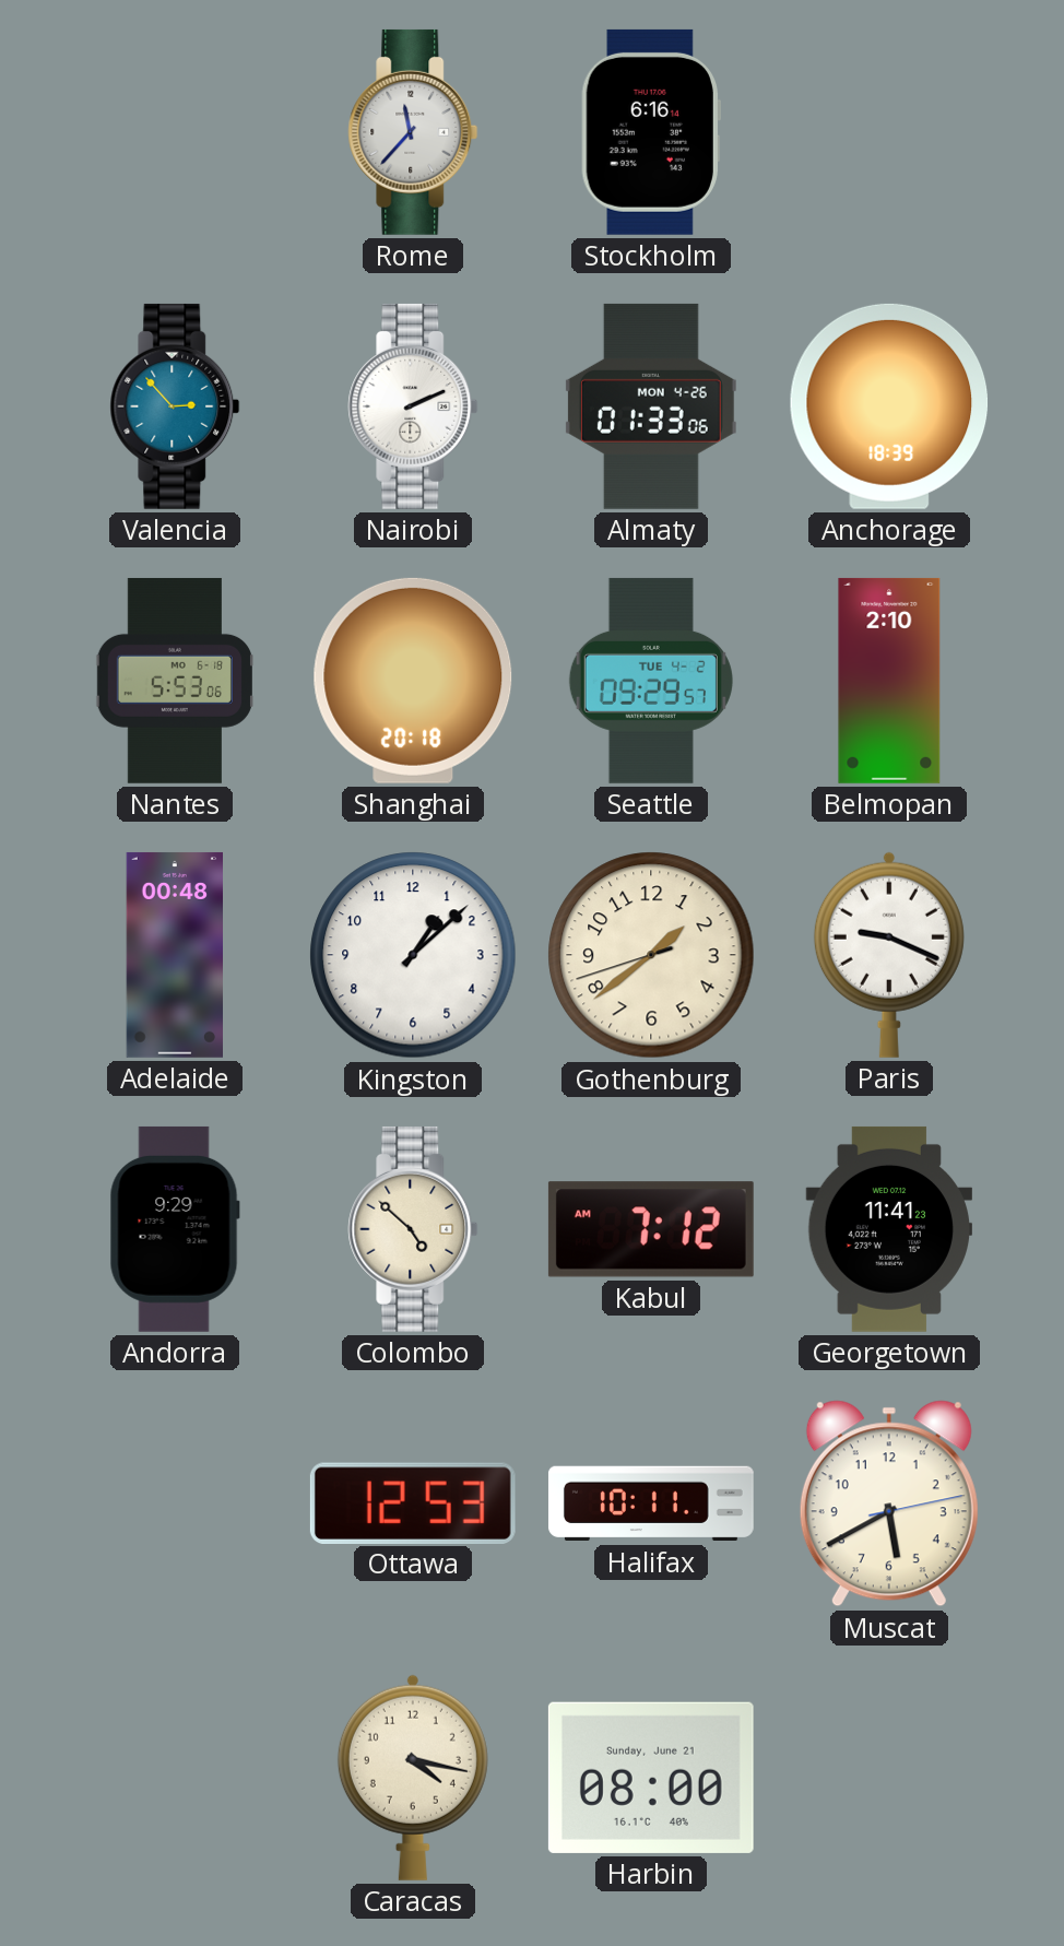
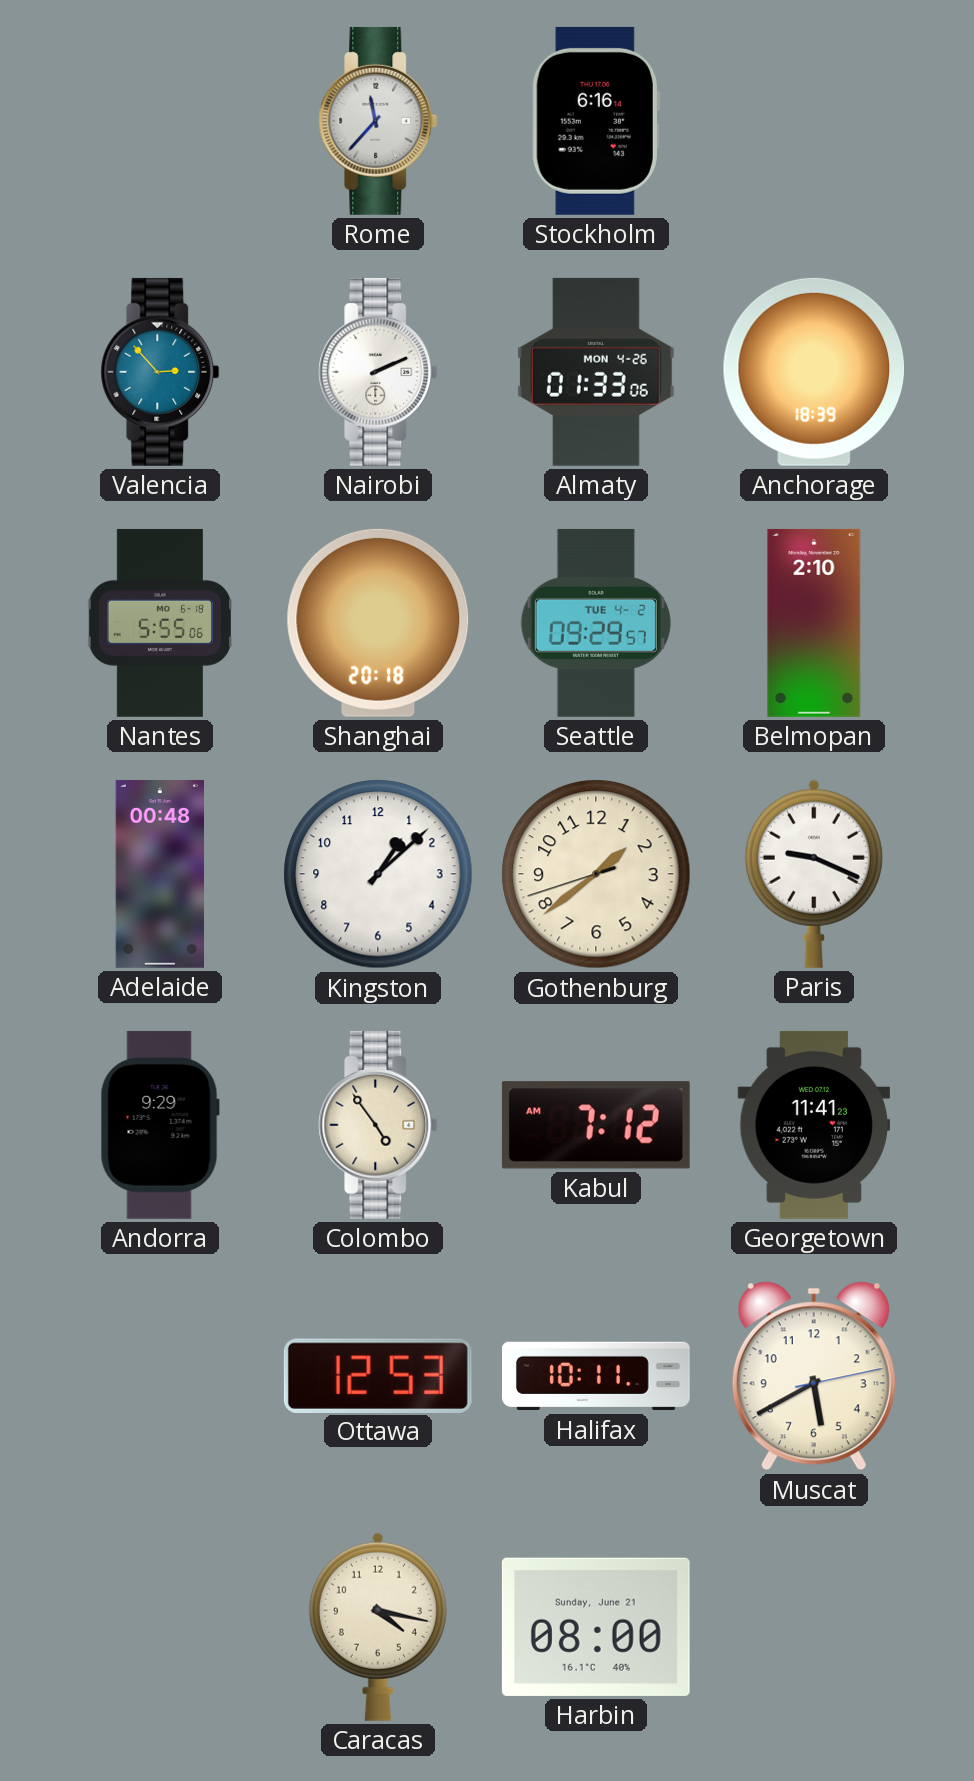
Nantes: 5:53 -> 5:55
Colombo: 4:52 -> 4:54
